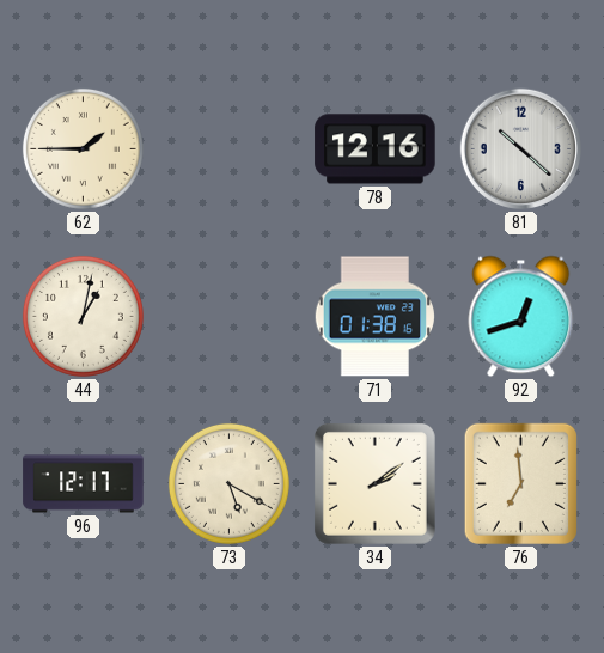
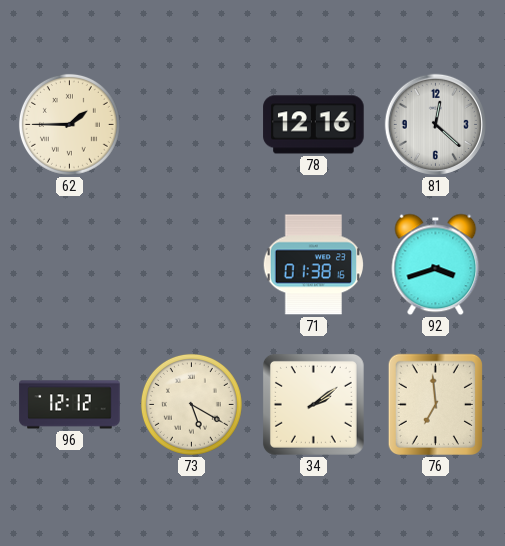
81: 10:22 -> 12:22
44: 1:02 -> none
92: 12:42 -> 3:42
96: 12:17 -> 12:12
